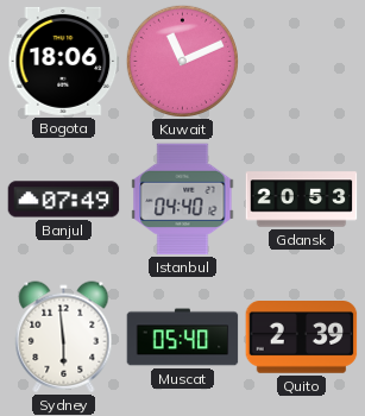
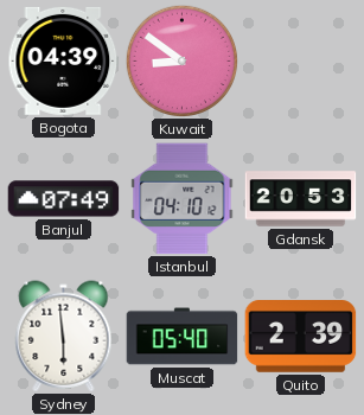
Bogota: 18:06 -> 04:39
Kuwait: 11:11 -> 8:51
Istanbul: 04:40 -> 04:10
